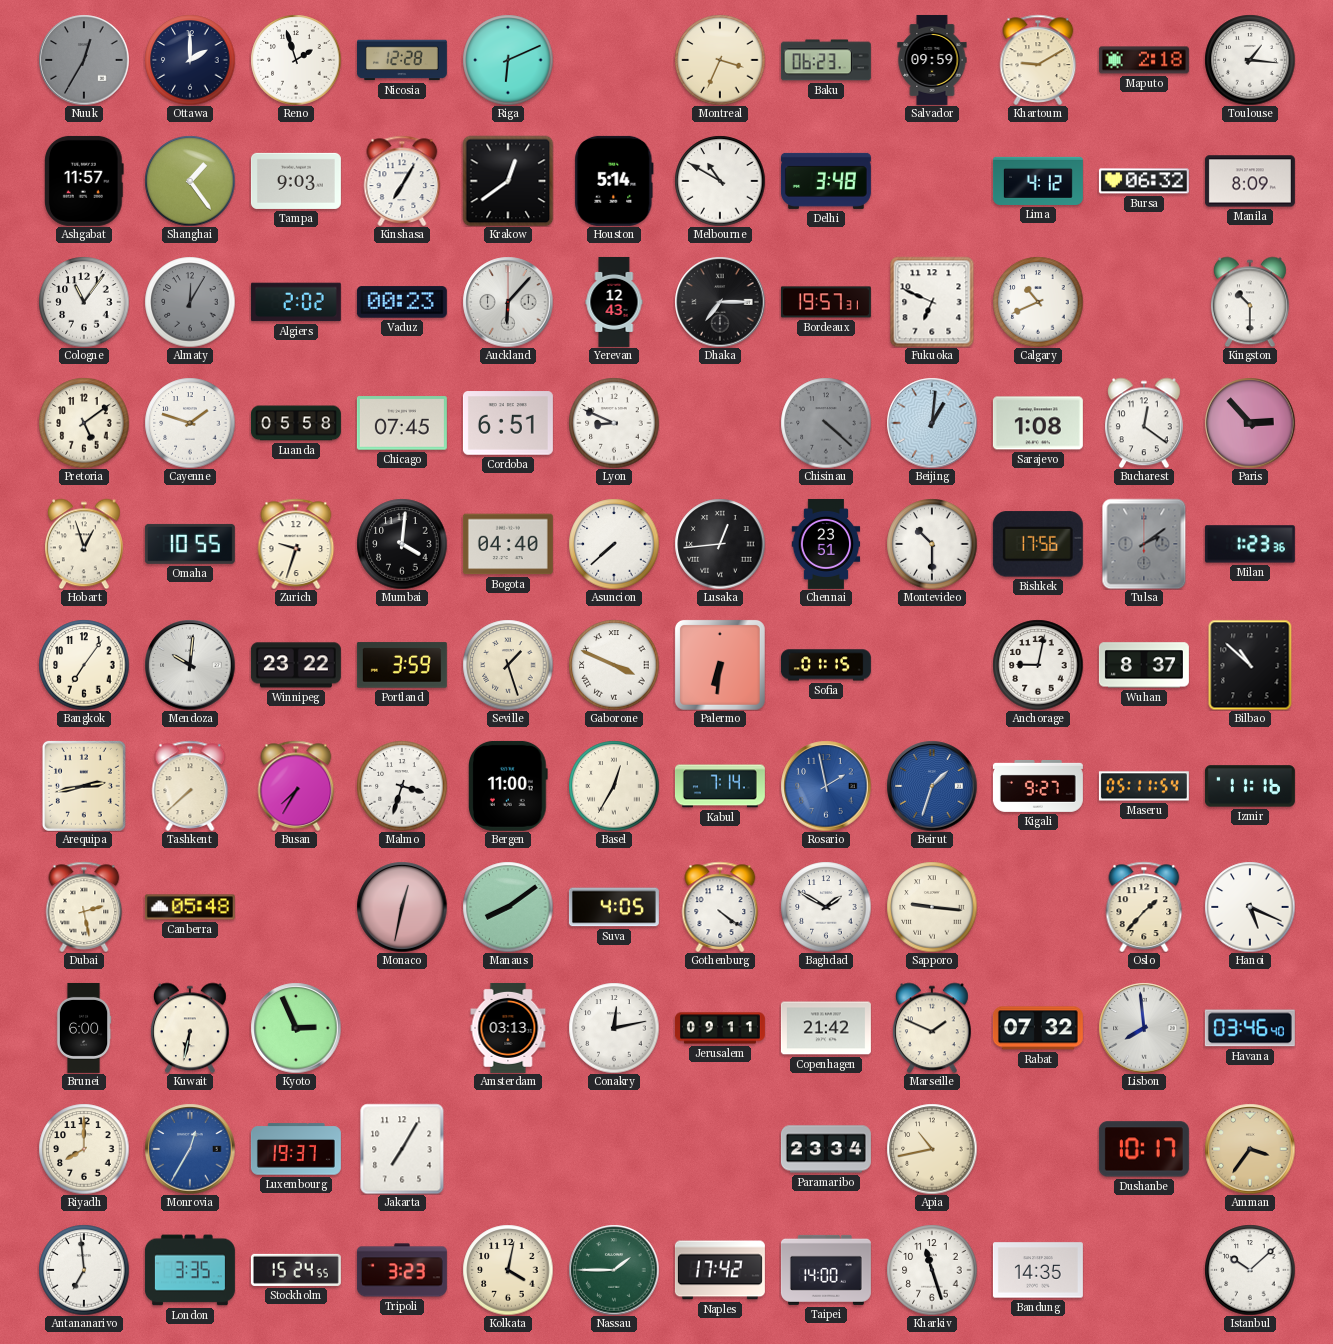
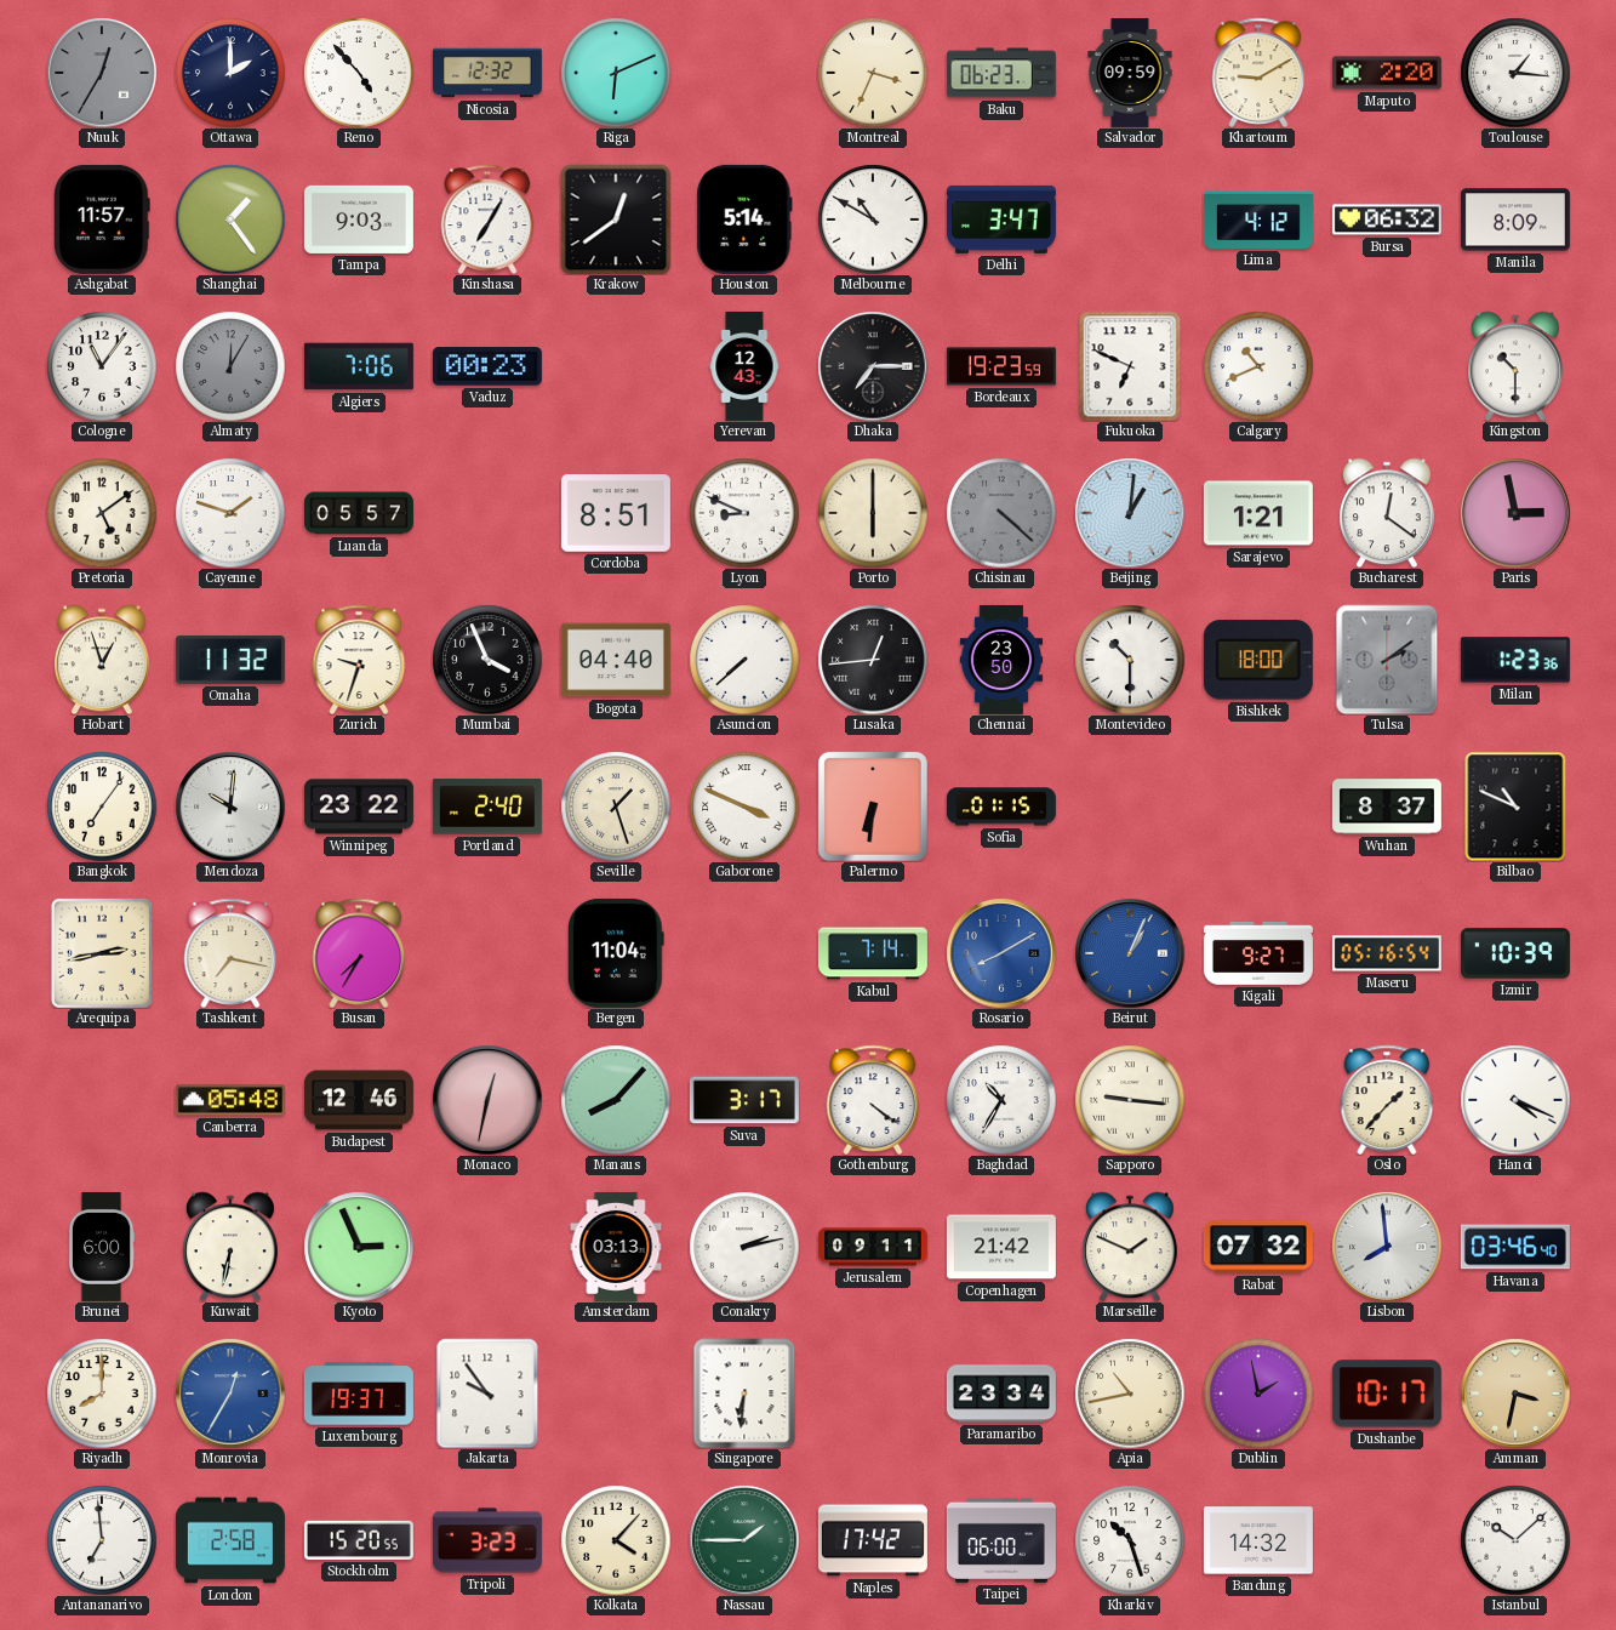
Reno: 1:57 -> 4:53
Nicosia: 12:28 -> 12:32
Maputo: 2:18 -> 2:20
Delhi: 3:48 -> 3:47
Algiers: 2:02 -> 7:06
Auckland: 6:07 -> none
Bordeaux: 19:57 -> 19:23
Luanda: 05:58 -> 05:57
Chicago: 07:45 -> none
Cordoba: 6:51 -> 8:51
Porto: none -> 6:00
Sarajevo: 1:08 -> 1:21
Paris: 2:53 -> 2:58
Omaha: 10:55 -> 11:32
Mumbai: 4:01 -> 3:56
Chennai: 23:51 -> 23:50
Bishkek: 17:56 -> 18:00
Portland: 3:59 -> 2:40
Anchorage: 9:02 -> none
Bilbao: 10:52 -> 10:49
Tashkent: 7:38 -> 7:17
Malmo: 3:33 -> none
Bergen: 11:00 -> 11:04
Basel: 12:35 -> none
Rosario: 1:58 -> 8:10
Beirut: 1:33 -> 1:04
Maseru: 05:11 -> 05:16
Izmir: 11:16 -> 10:39
Dubai: 2:28 -> none
Budapest: none -> 12:46
Manaus: 8:09 -> 8:07
Suva: 4:05 -> 3:17
Baghdad: 1:50 -> 10:35
Hanoi: 5:19 -> 4:19
Conakry: 12:13 -> 2:13
Jakarta: 7:05 -> 9:54
Singapore: none -> 6:31
Dublin: none -> 1:58
Amman: 3:36 -> 3:32
London: 3:35 -> 2:58
Stockholm: 15:24 -> 15:20
Kolkata: 4:02 -> 4:07
Taipei: 14:00 -> 06:00
Kharkiv: 11:27 -> 10:27
Bandung: 14:35 -> 14:32
